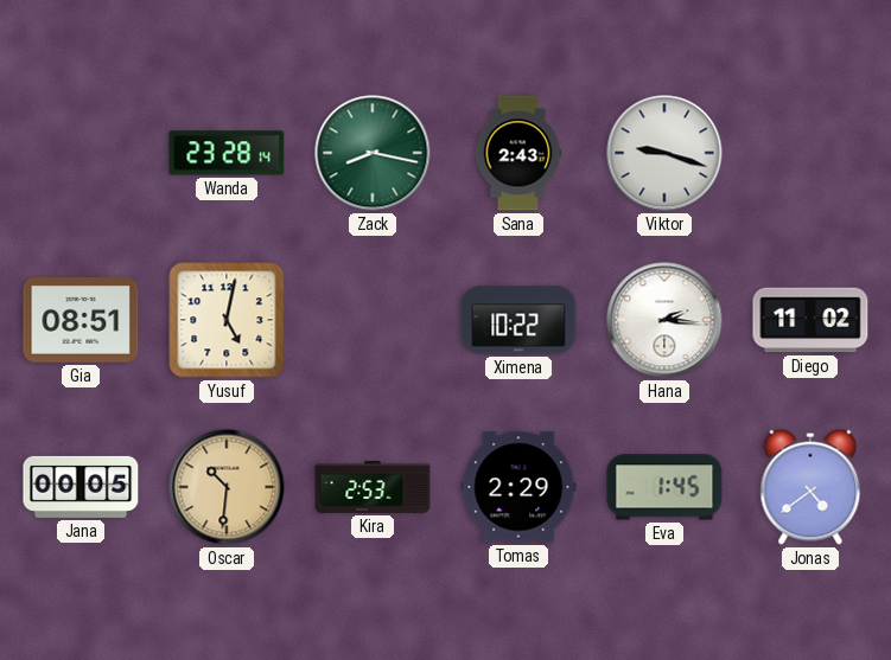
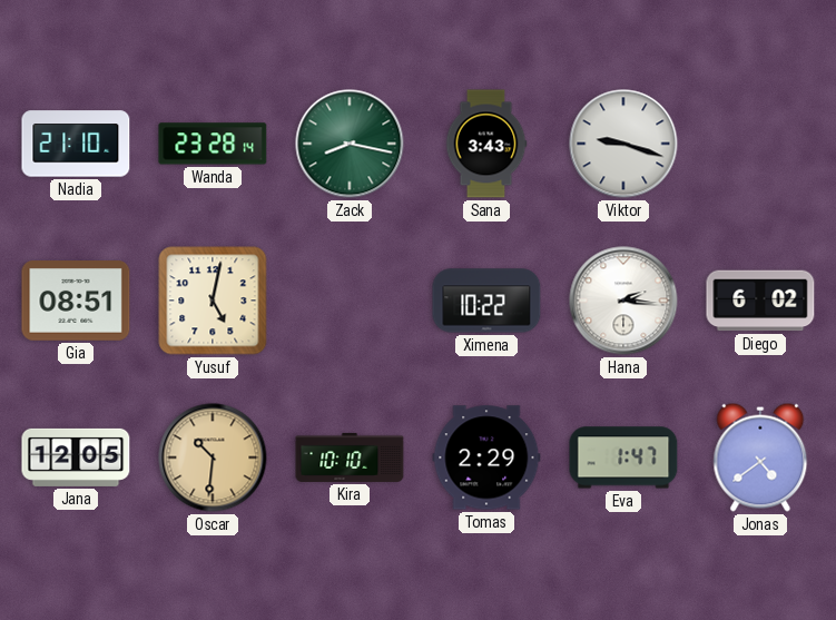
Nadia: none -> 21:10
Sana: 2:43 -> 3:43
Diego: 11:02 -> 6:02
Jana: 00:05 -> 12:05
Kira: 2:53 -> 10:10
Eva: 1:45 -> 1:47
